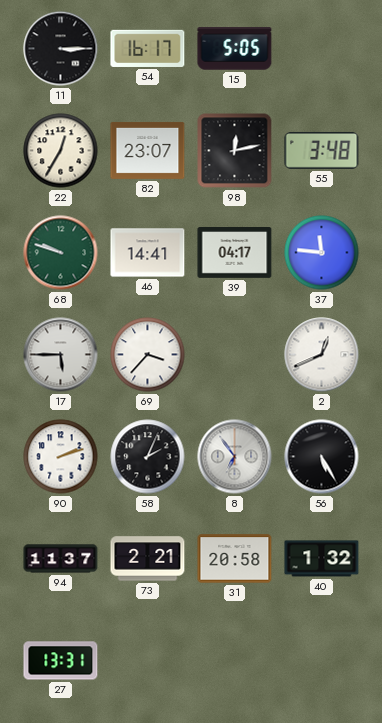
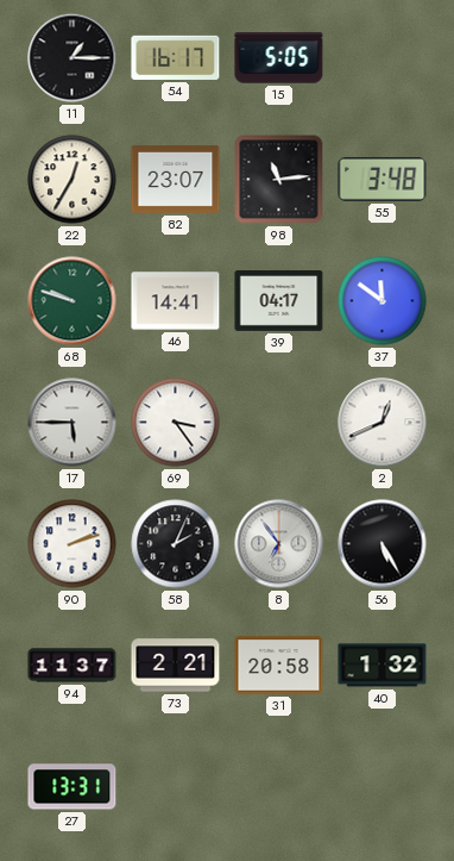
11: 3:15 -> 1:15
98: 12:13 -> 11:14
37: 11:46 -> 11:51
69: 3:37 -> 3:24
